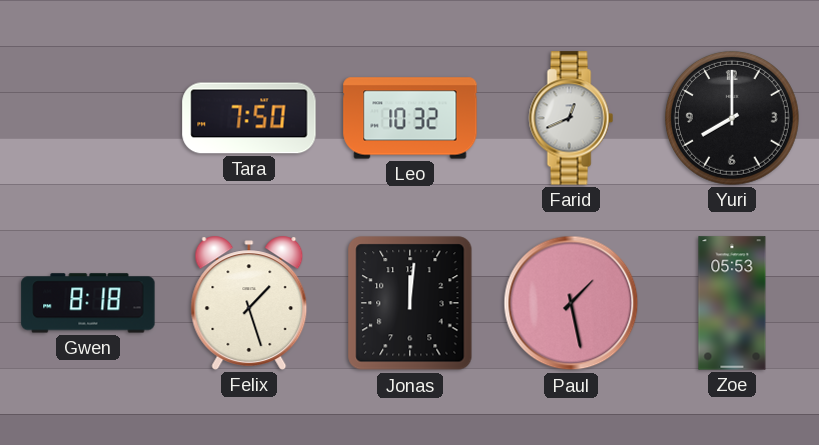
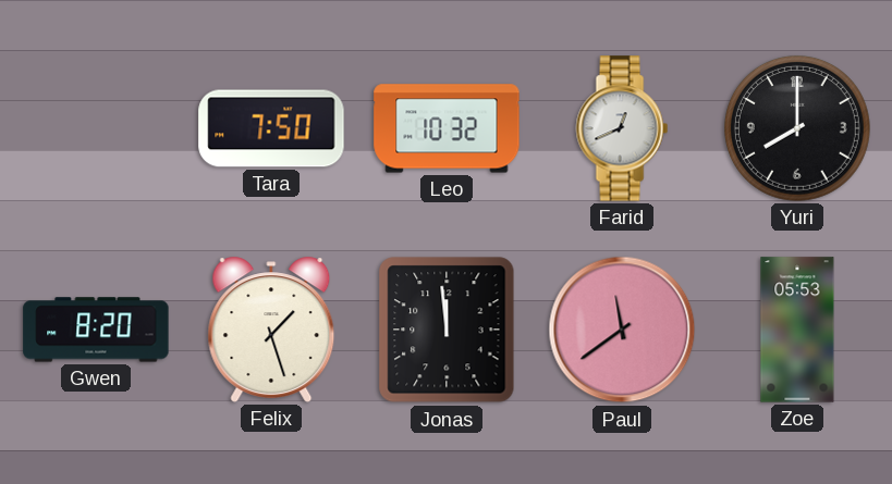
Gwen: 8:18 -> 8:20
Jonas: 12:01 -> 11:59
Paul: 1:28 -> 11:39
